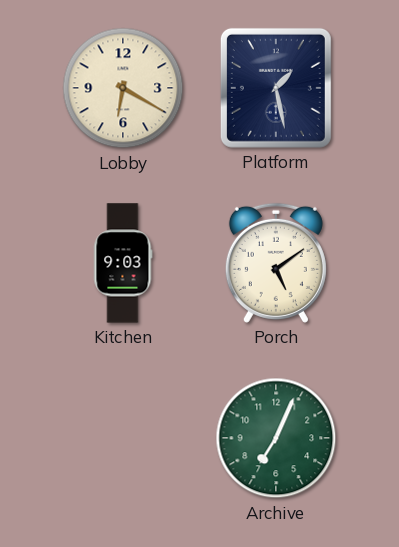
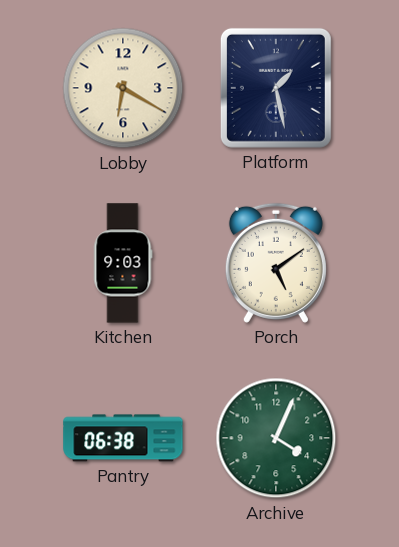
Pantry: none -> 06:38
Archive: 7:04 -> 4:04
